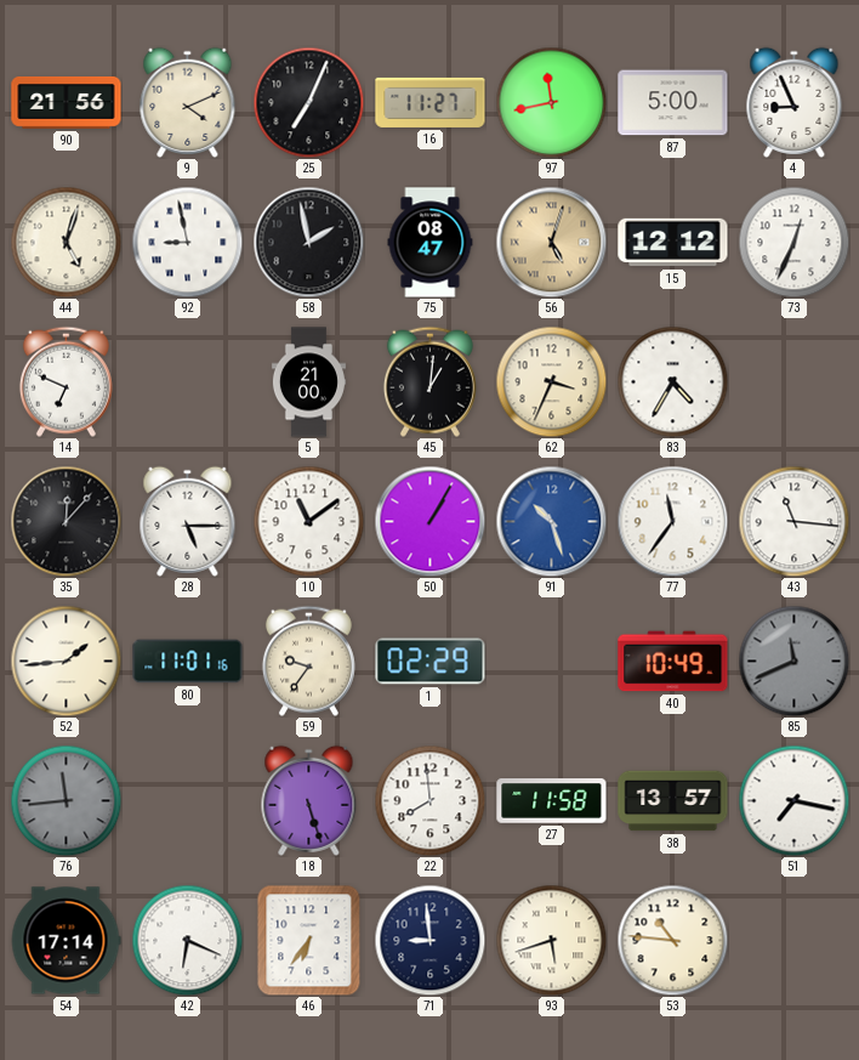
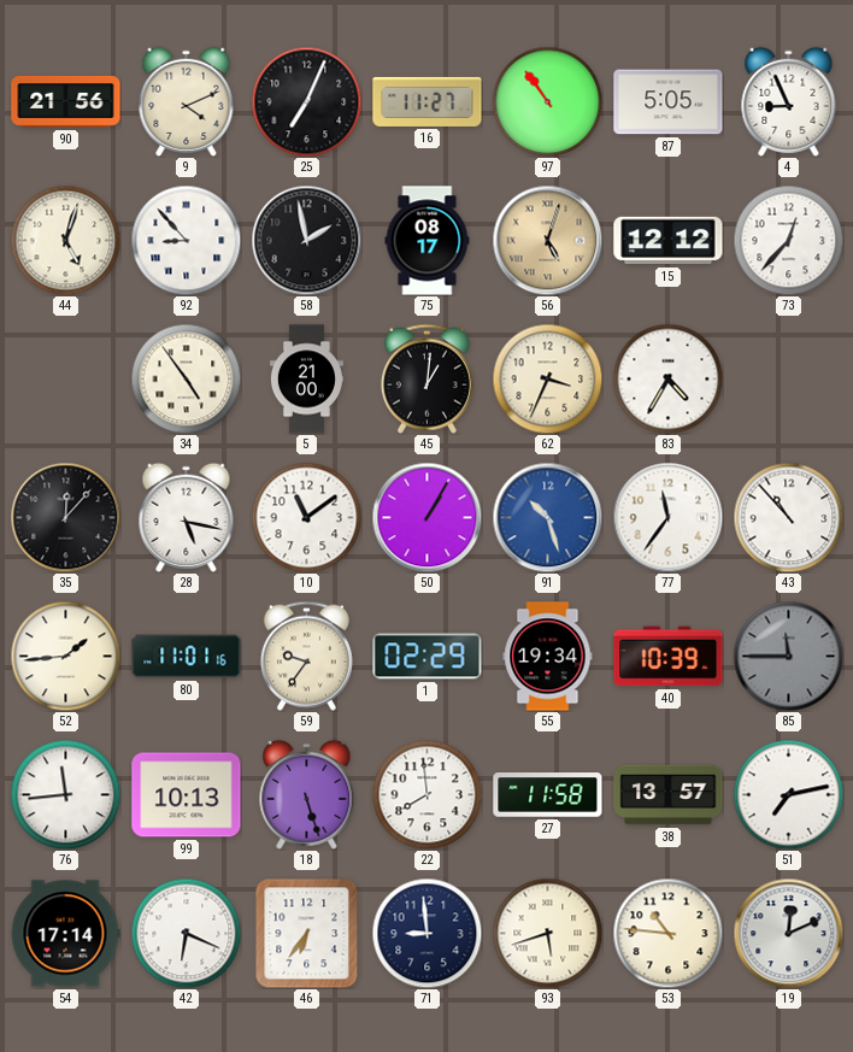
97: 11:43 -> 10:54
87: 5:00 -> 5:05
92: 8:58 -> 8:53
75: 08:47 -> 08:17
73: 12:34 -> 12:37
14: 6:49 -> none
34: none -> 4:54
28: 5:15 -> 5:17
43: 11:16 -> 10:53
55: none -> 19:34
40: 10:49 -> 10:39
85: 11:41 -> 11:45
76 dial: grey -> white
99: none -> 10:13
51: 7:17 -> 7:13
19: none -> 12:11
